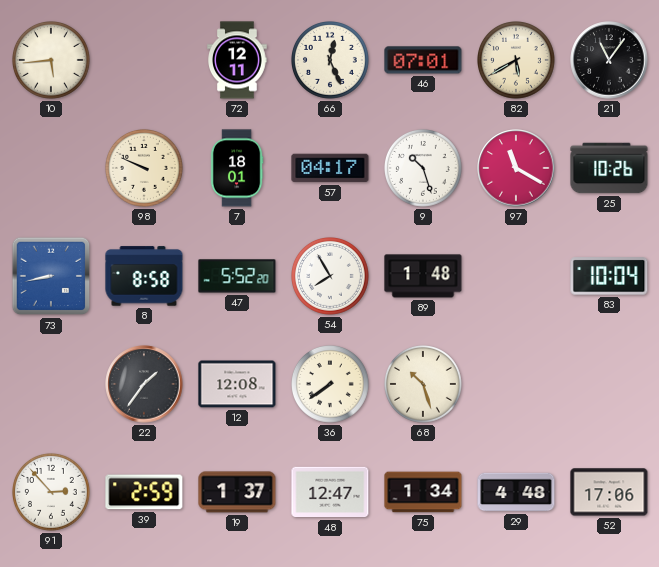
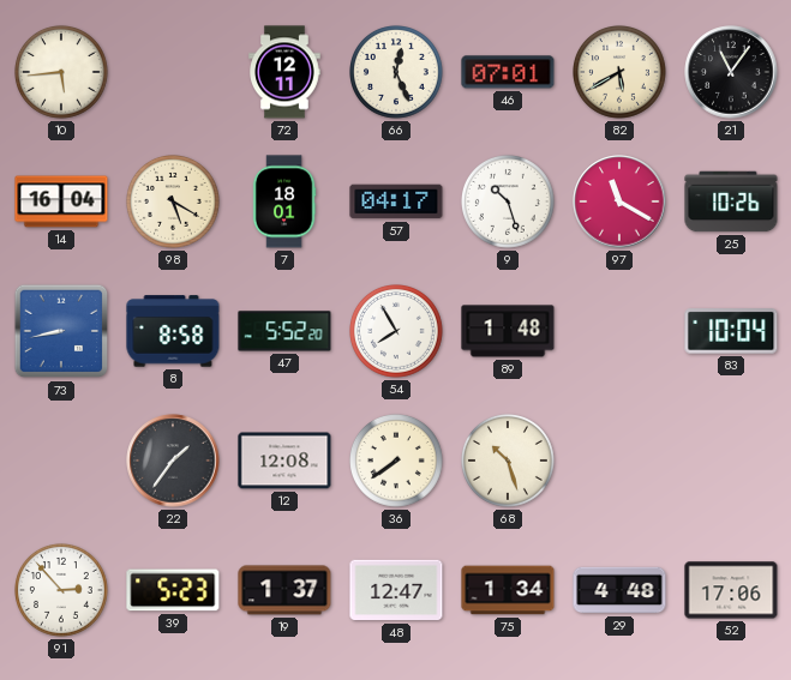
14: none -> 16:04
98: 9:49 -> 5:20
39: 2:59 -> 5:23
